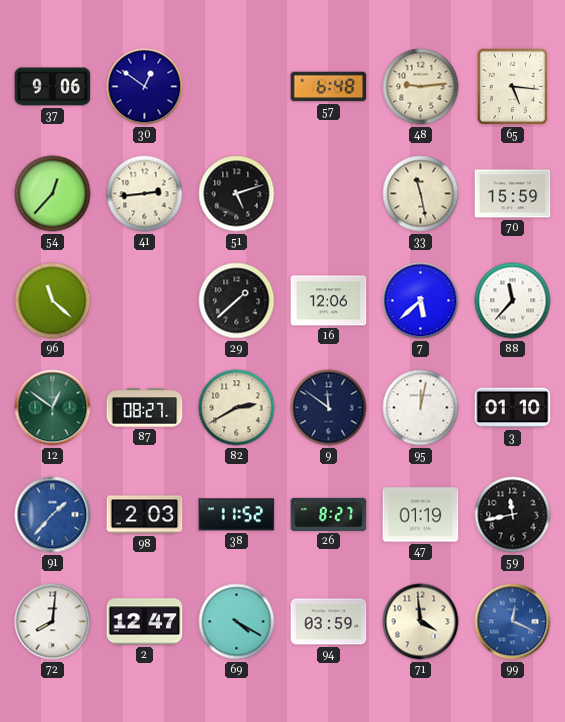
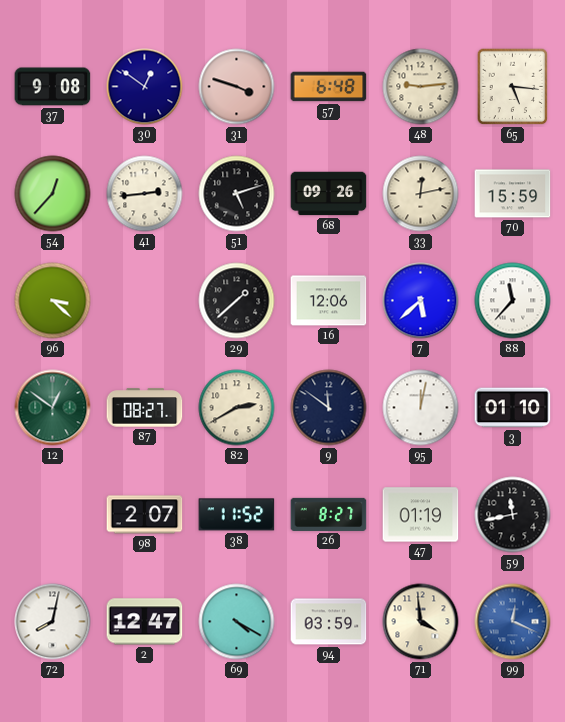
37: 9:06 -> 9:08
31: none -> 3:48
68: none -> 09:26
33: 11:28 -> 12:13
96: 11:22 -> 3:22
91: 1:37 -> none
98: 2:03 -> 2:07
72: 8:01 -> 8:02
